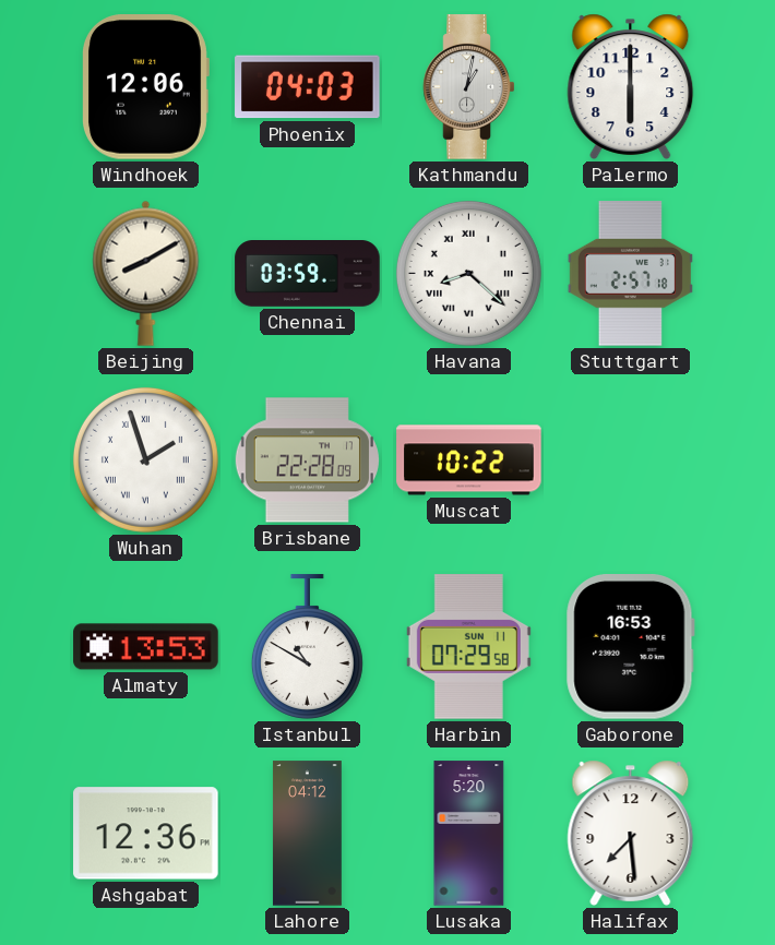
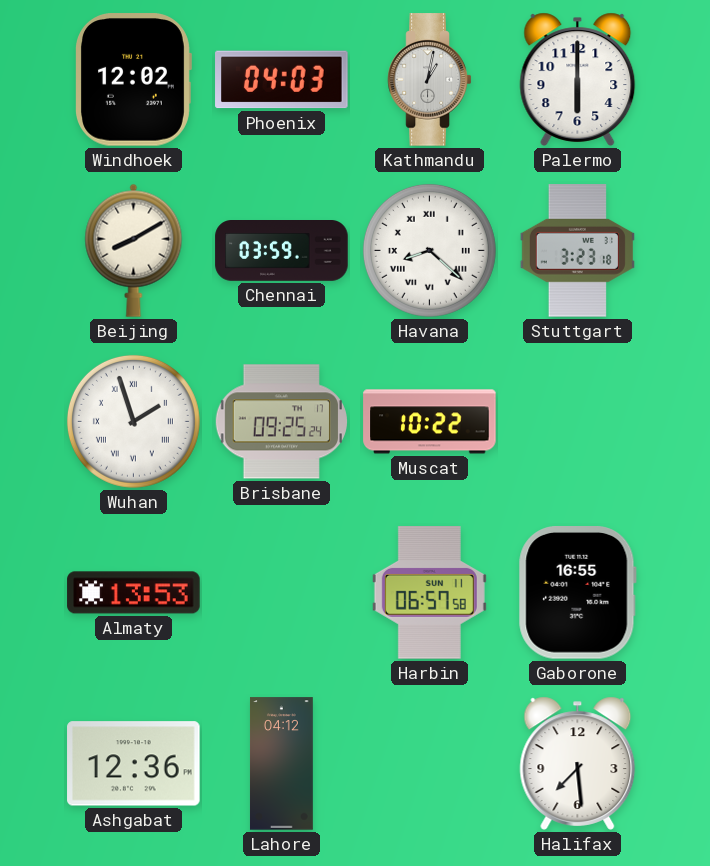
Windhoek: 12:06 -> 12:02
Stuttgart: 2:57 -> 3:23
Brisbane: 22:28 -> 09:25
Istanbul: 10:50 -> none
Harbin: 07:29 -> 06:57
Gaborone: 16:53 -> 16:55
Lusaka: 5:20 -> none
